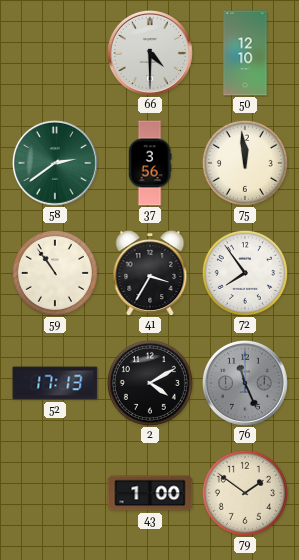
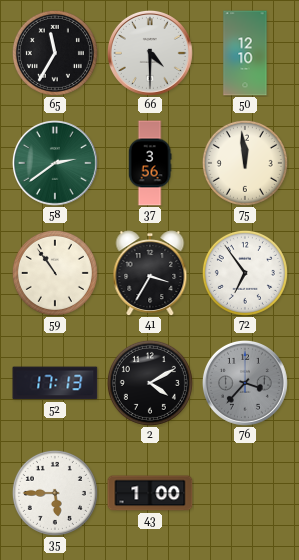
65: none -> 11:35
72: 7:54 -> 6:54
76: 11:26 -> 3:37
35: none -> 5:45
79: 1:51 -> none
